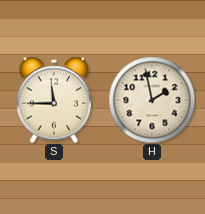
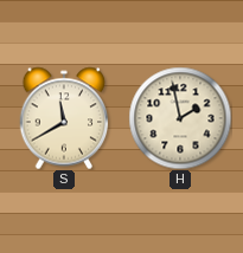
S: 11:45 -> 11:40
